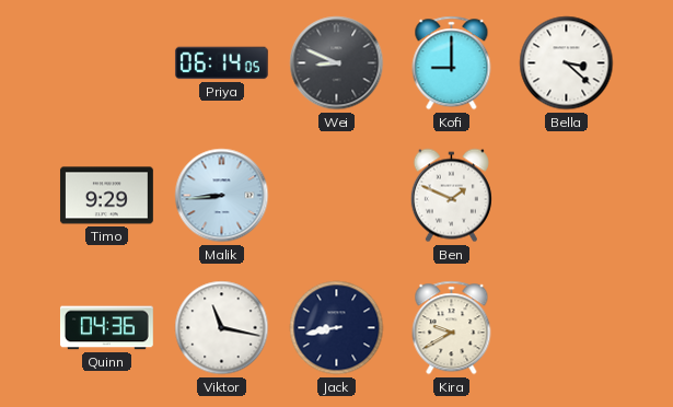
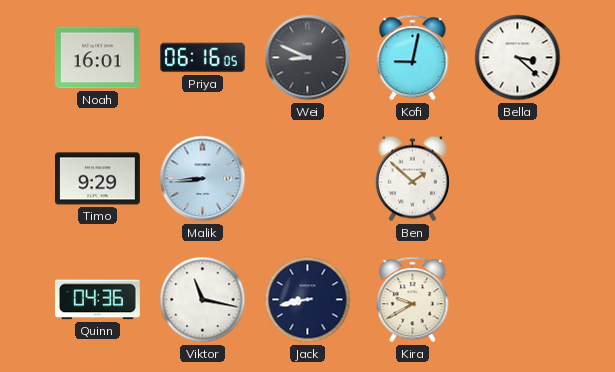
Noah: none -> 16:01
Priya: 06:14 -> 06:16
Kofi: 9:00 -> 9:02
Ben: 1:49 -> 1:52
